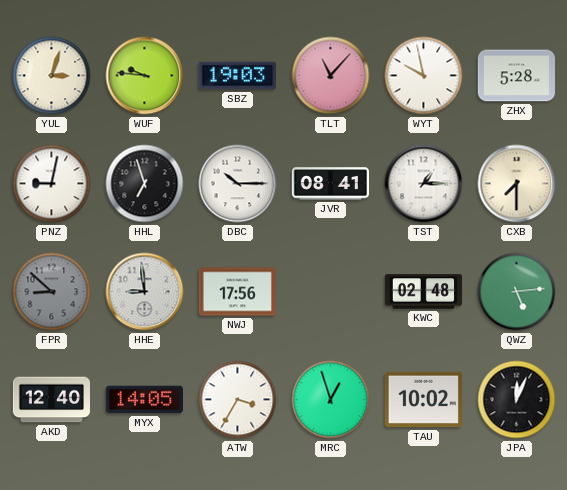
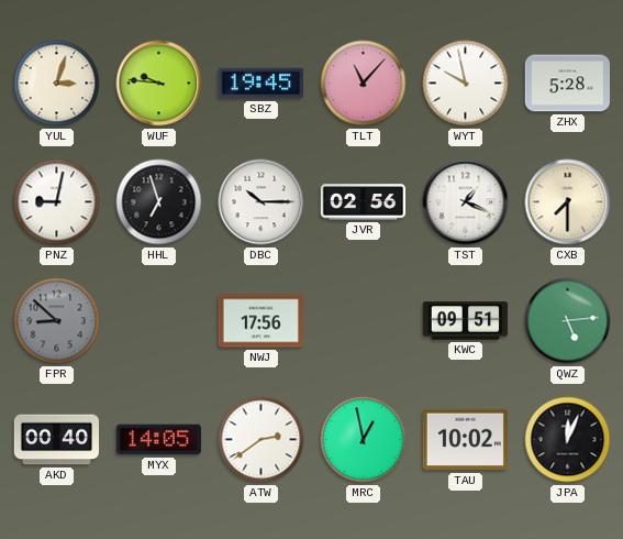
SBZ: 19:03 -> 19:45
JVR: 08:41 -> 02:56
TST: 1:15 -> 1:19
HHE: 8:59 -> none
KWC: 02:48 -> 09:51
AKD: 12:40 -> 00:40
ATW: 3:35 -> 2:39
MRC: 12:57 -> 12:58
